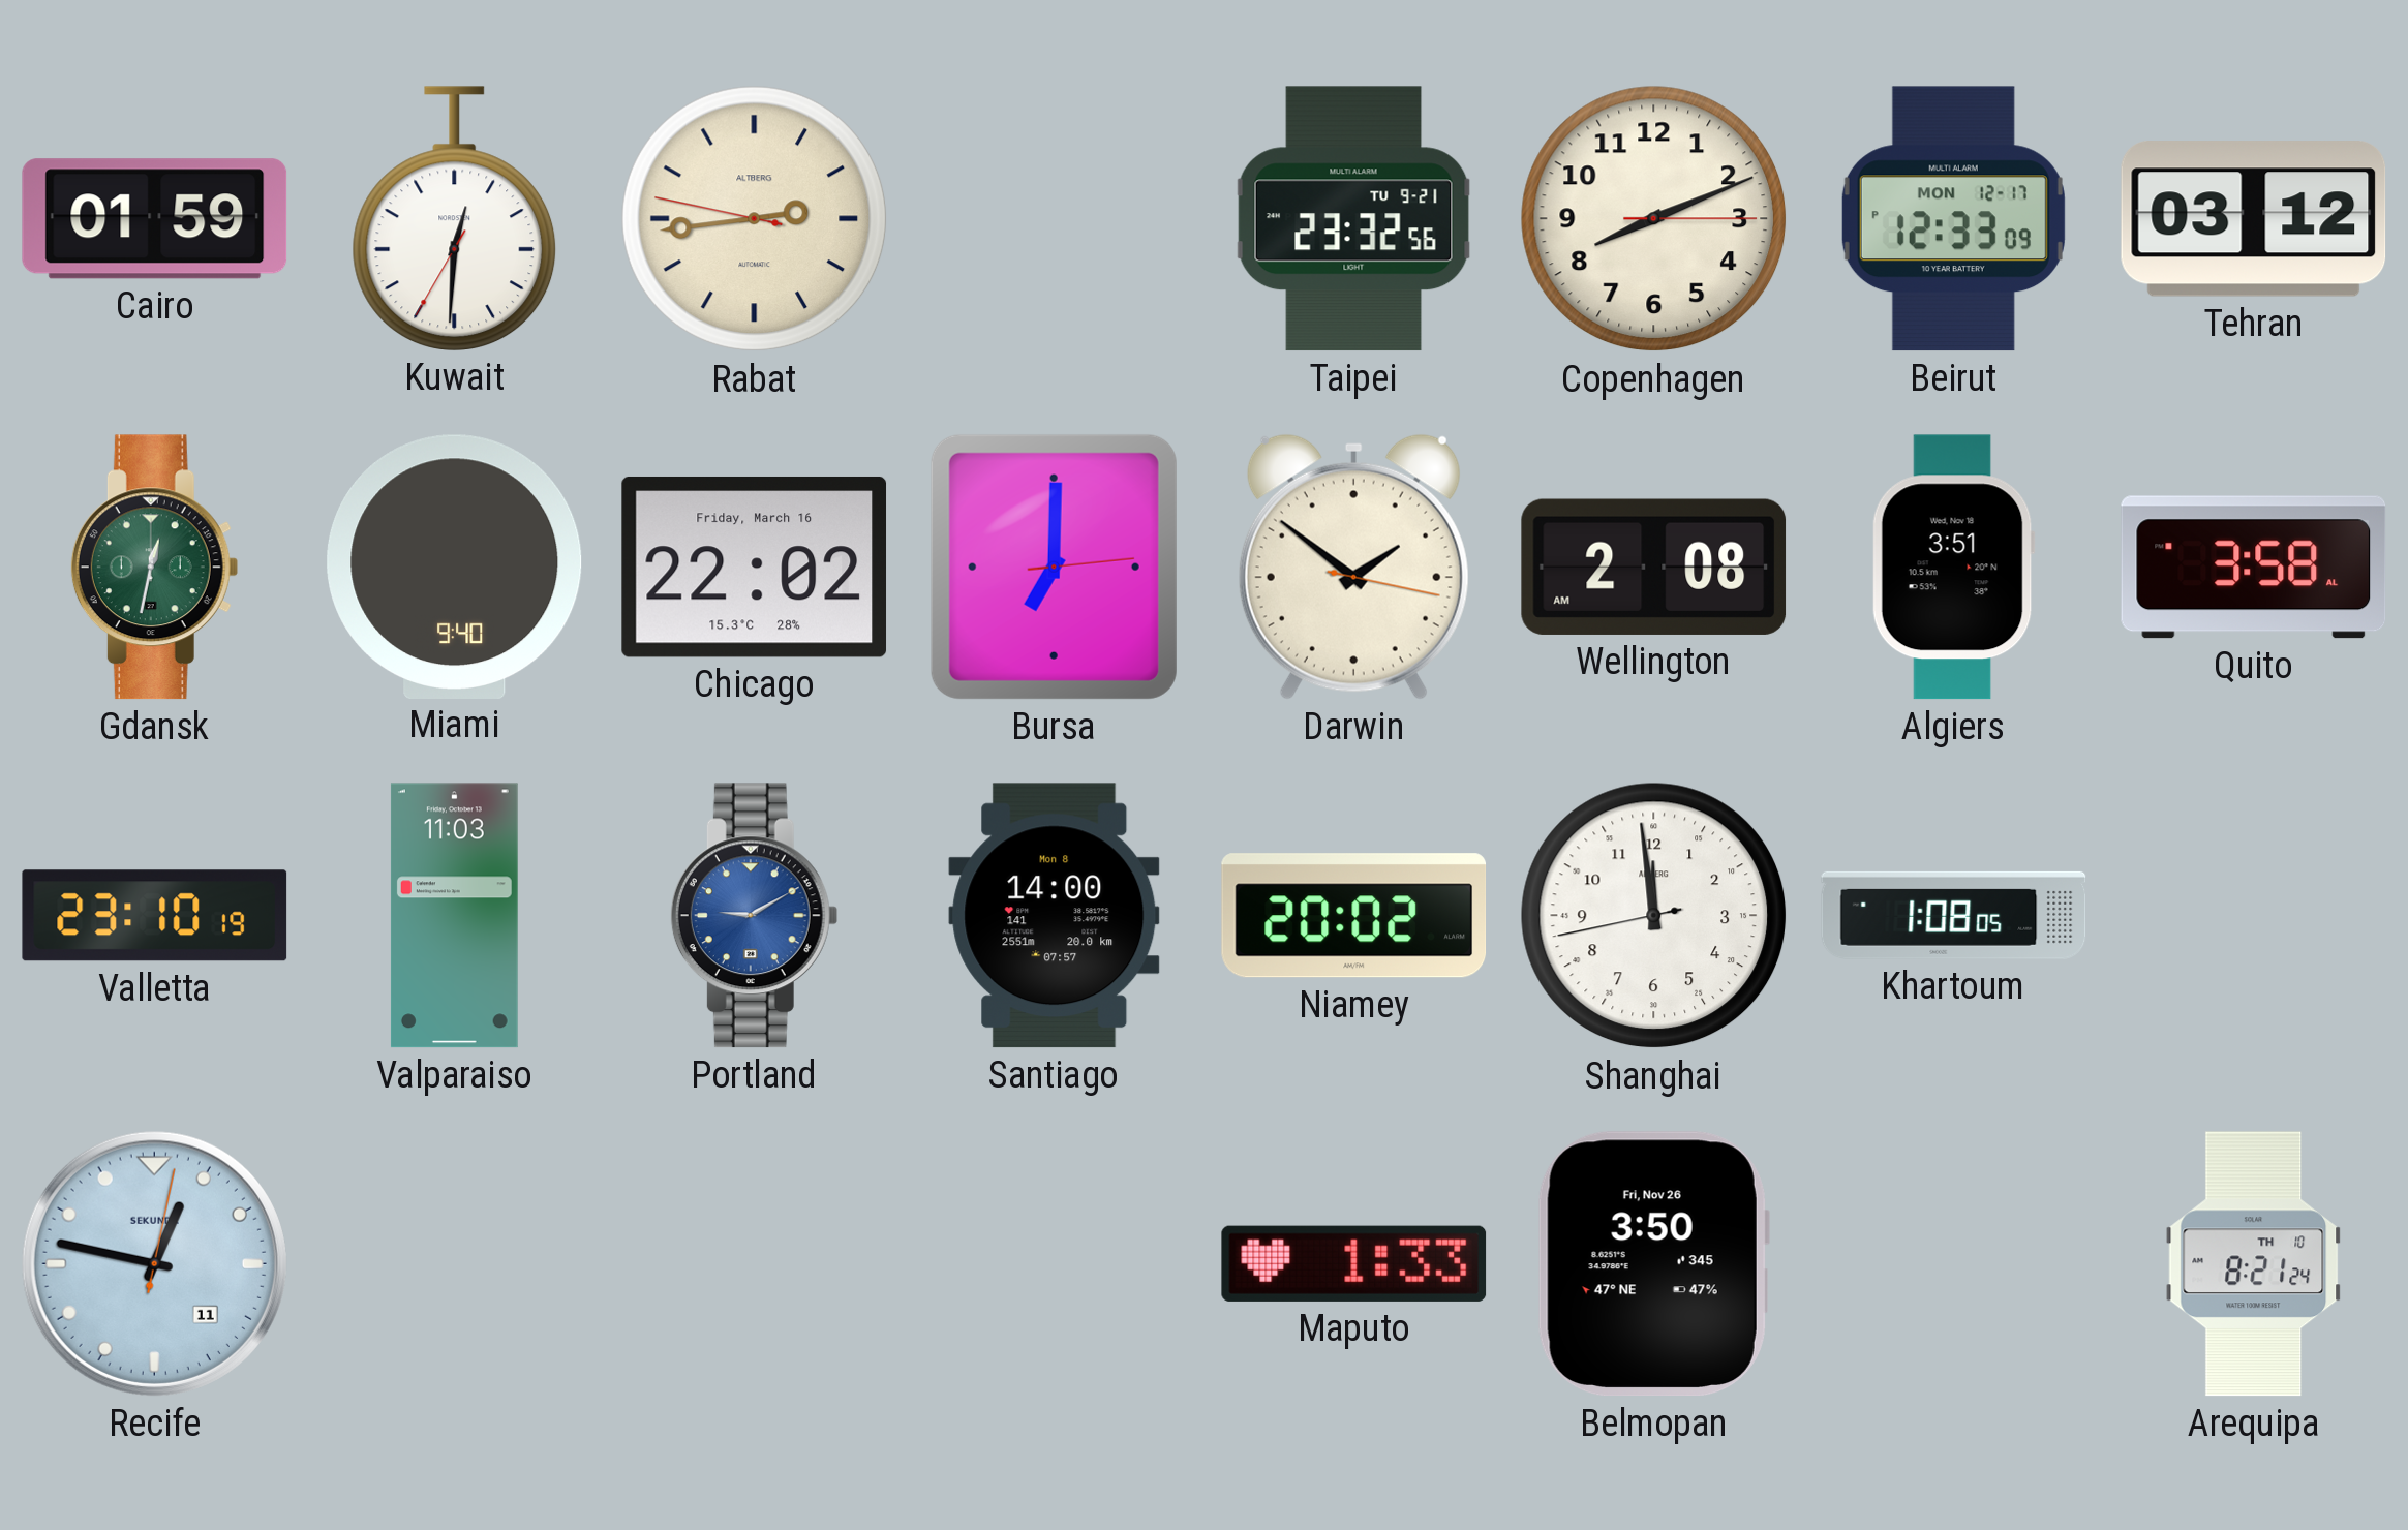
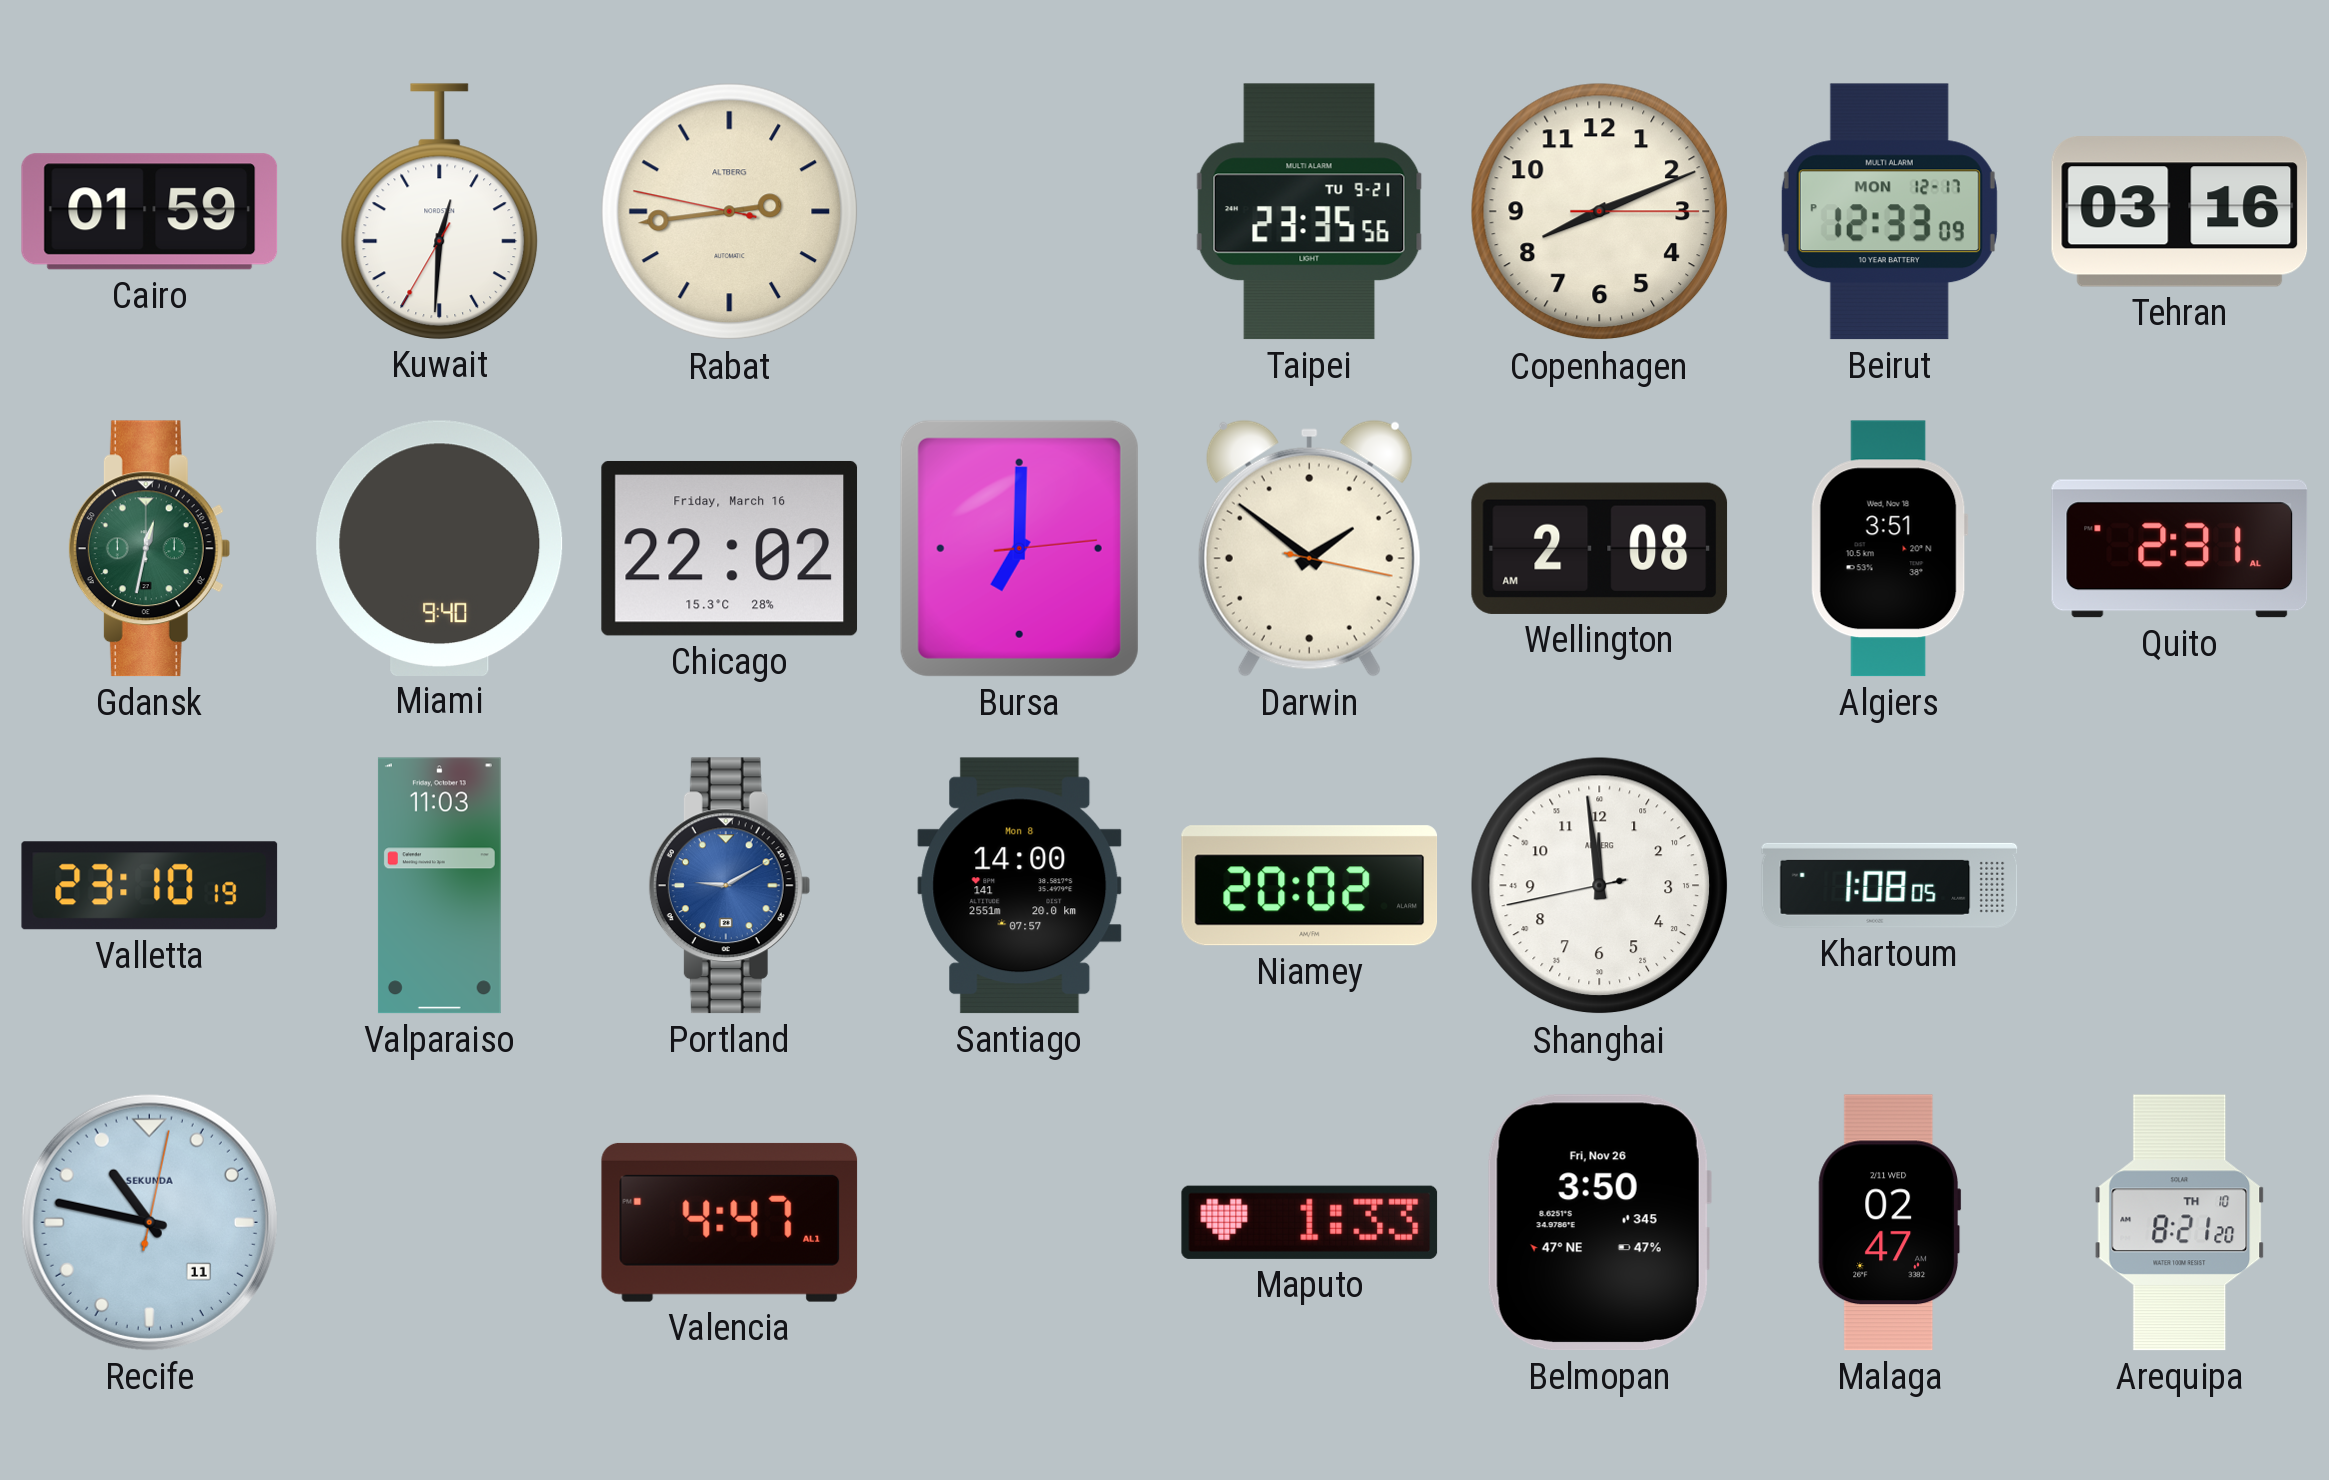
Taipei: 23:32 -> 23:35
Tehran: 03:12 -> 03:16
Quito: 3:58 -> 2:31
Recife: 12:47 -> 10:47
Valencia: none -> 4:47
Malaga: none -> 02:47
Arequipa: 8:21:24 -> 8:21:20
